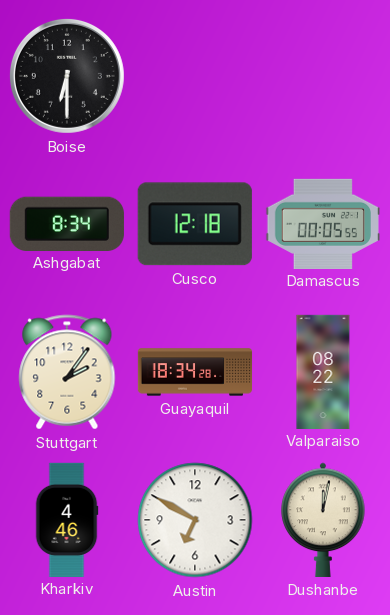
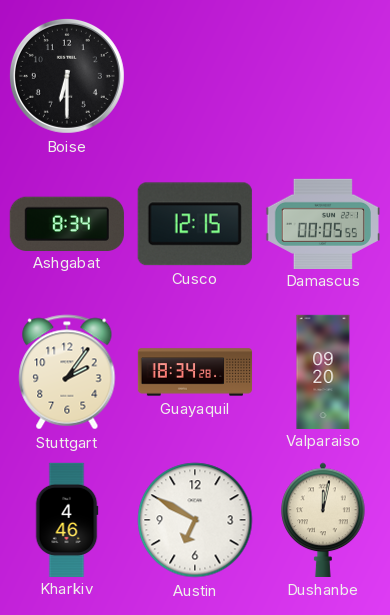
Cusco: 12:18 -> 12:15
Valparaiso: 08:22 -> 09:20
